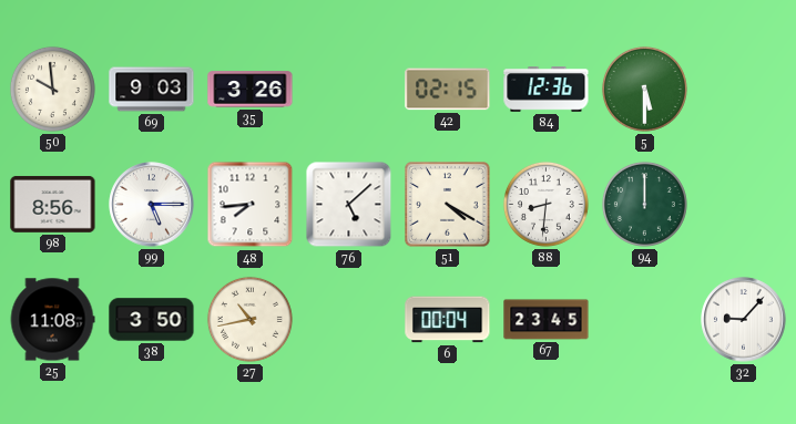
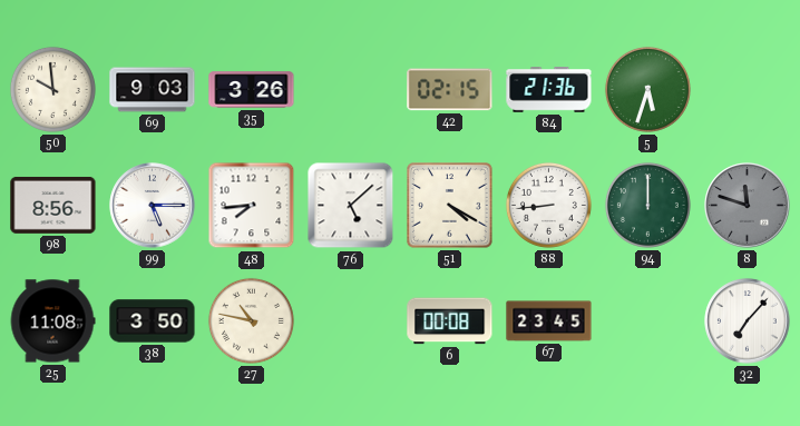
84: 12:36 -> 21:36
5: 5:30 -> 5:33
88: 8:31 -> 8:44
8: none -> 11:48
27: 10:43 -> 10:47
6: 00:04 -> 00:08
32: 9:07 -> 7:07
